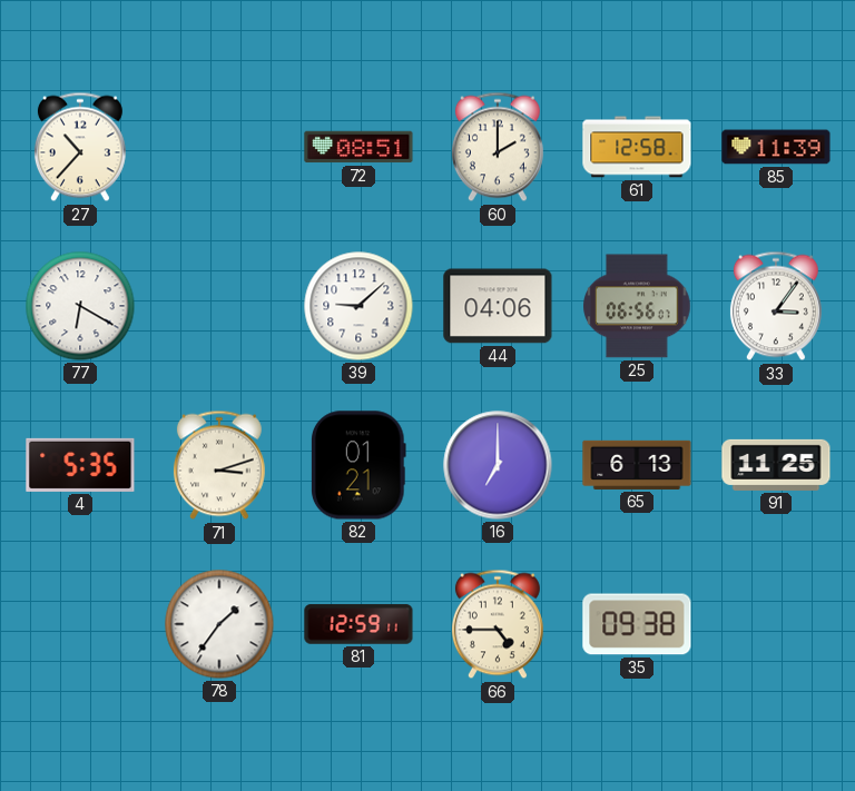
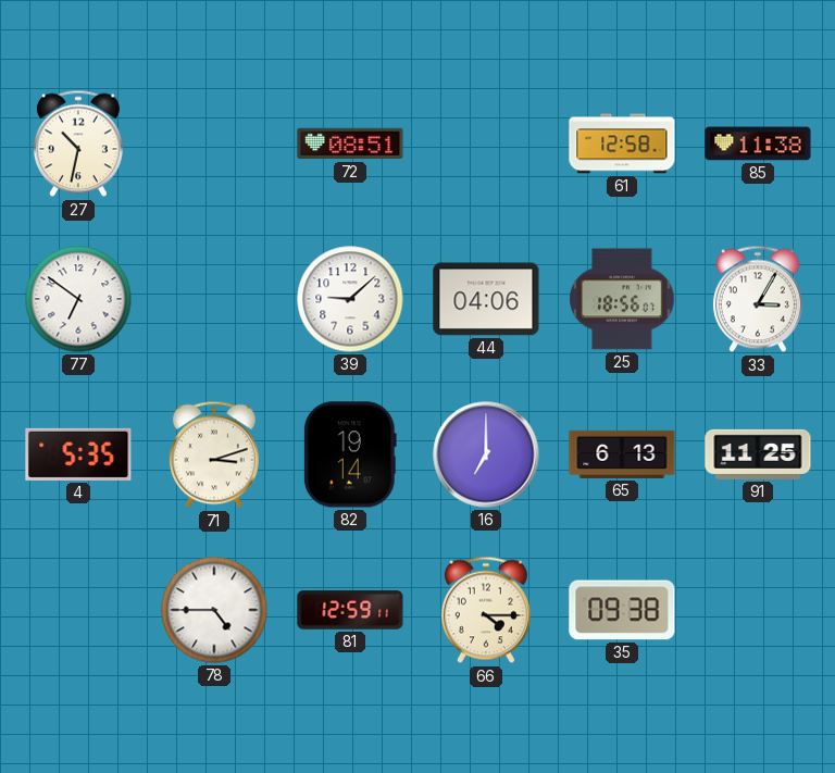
27: 10:37 -> 10:32
60: 2:00 -> none
85: 11:39 -> 11:38
77: 6:20 -> 6:51
25: 06:56 -> 18:56
33: 3:06 -> 3:05
82: 01:21 -> 19:14
78: 1:36 -> 4:45
66: 4:45 -> 4:15
